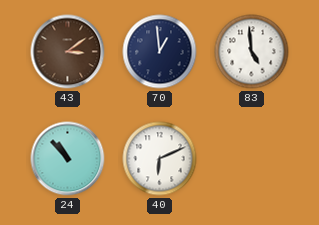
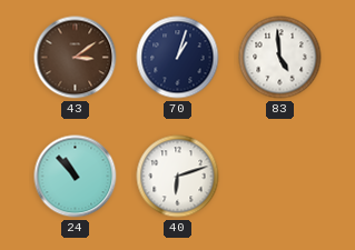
70: 12:59 -> 1:03
40: 6:11 -> 6:12
